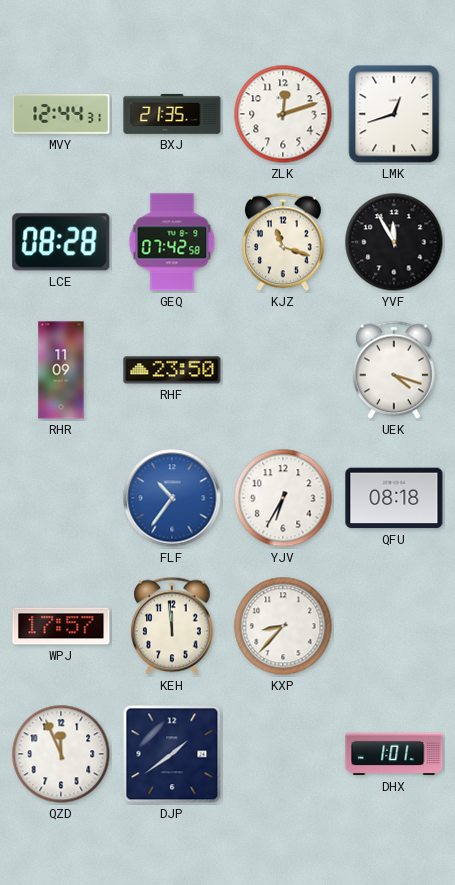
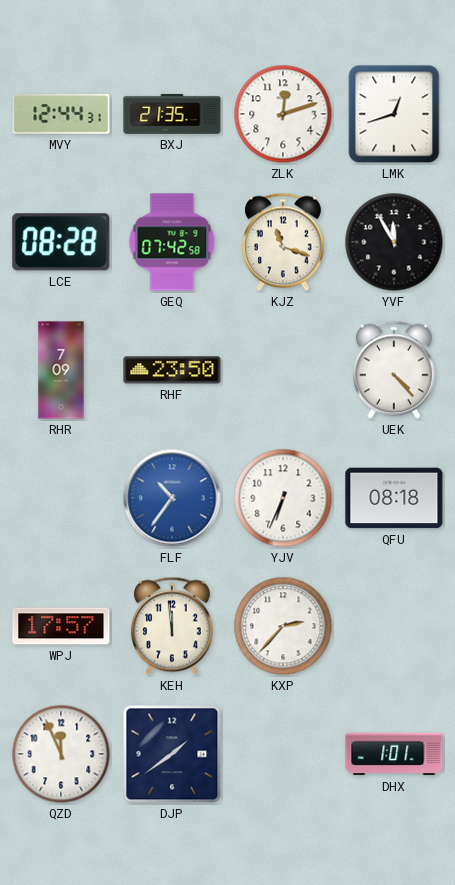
RHR: 11:09 -> 7:09
UEK: 4:18 -> 4:23
YJV: 6:35 -> 6:34
KXP: 8:37 -> 2:37
